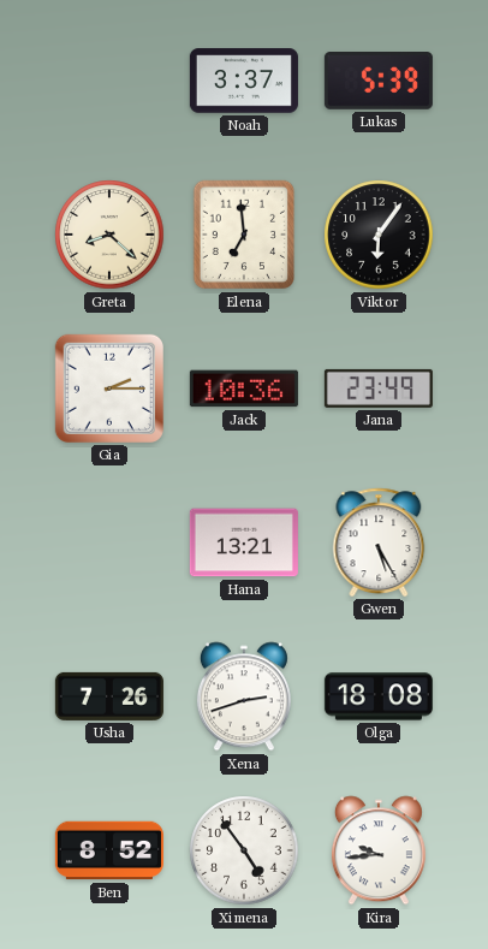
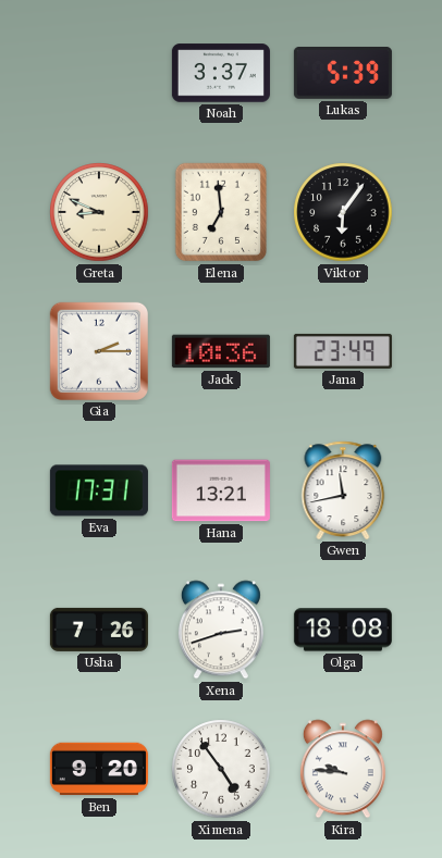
Greta: 8:22 -> 8:49
Eva: none -> 17:31
Gwen: 5:25 -> 11:43
Ben: 8:52 -> 9:20
Kira: 9:44 -> 9:46
